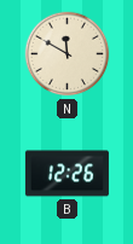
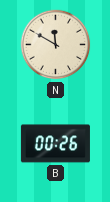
B: 12:26 -> 00:26
